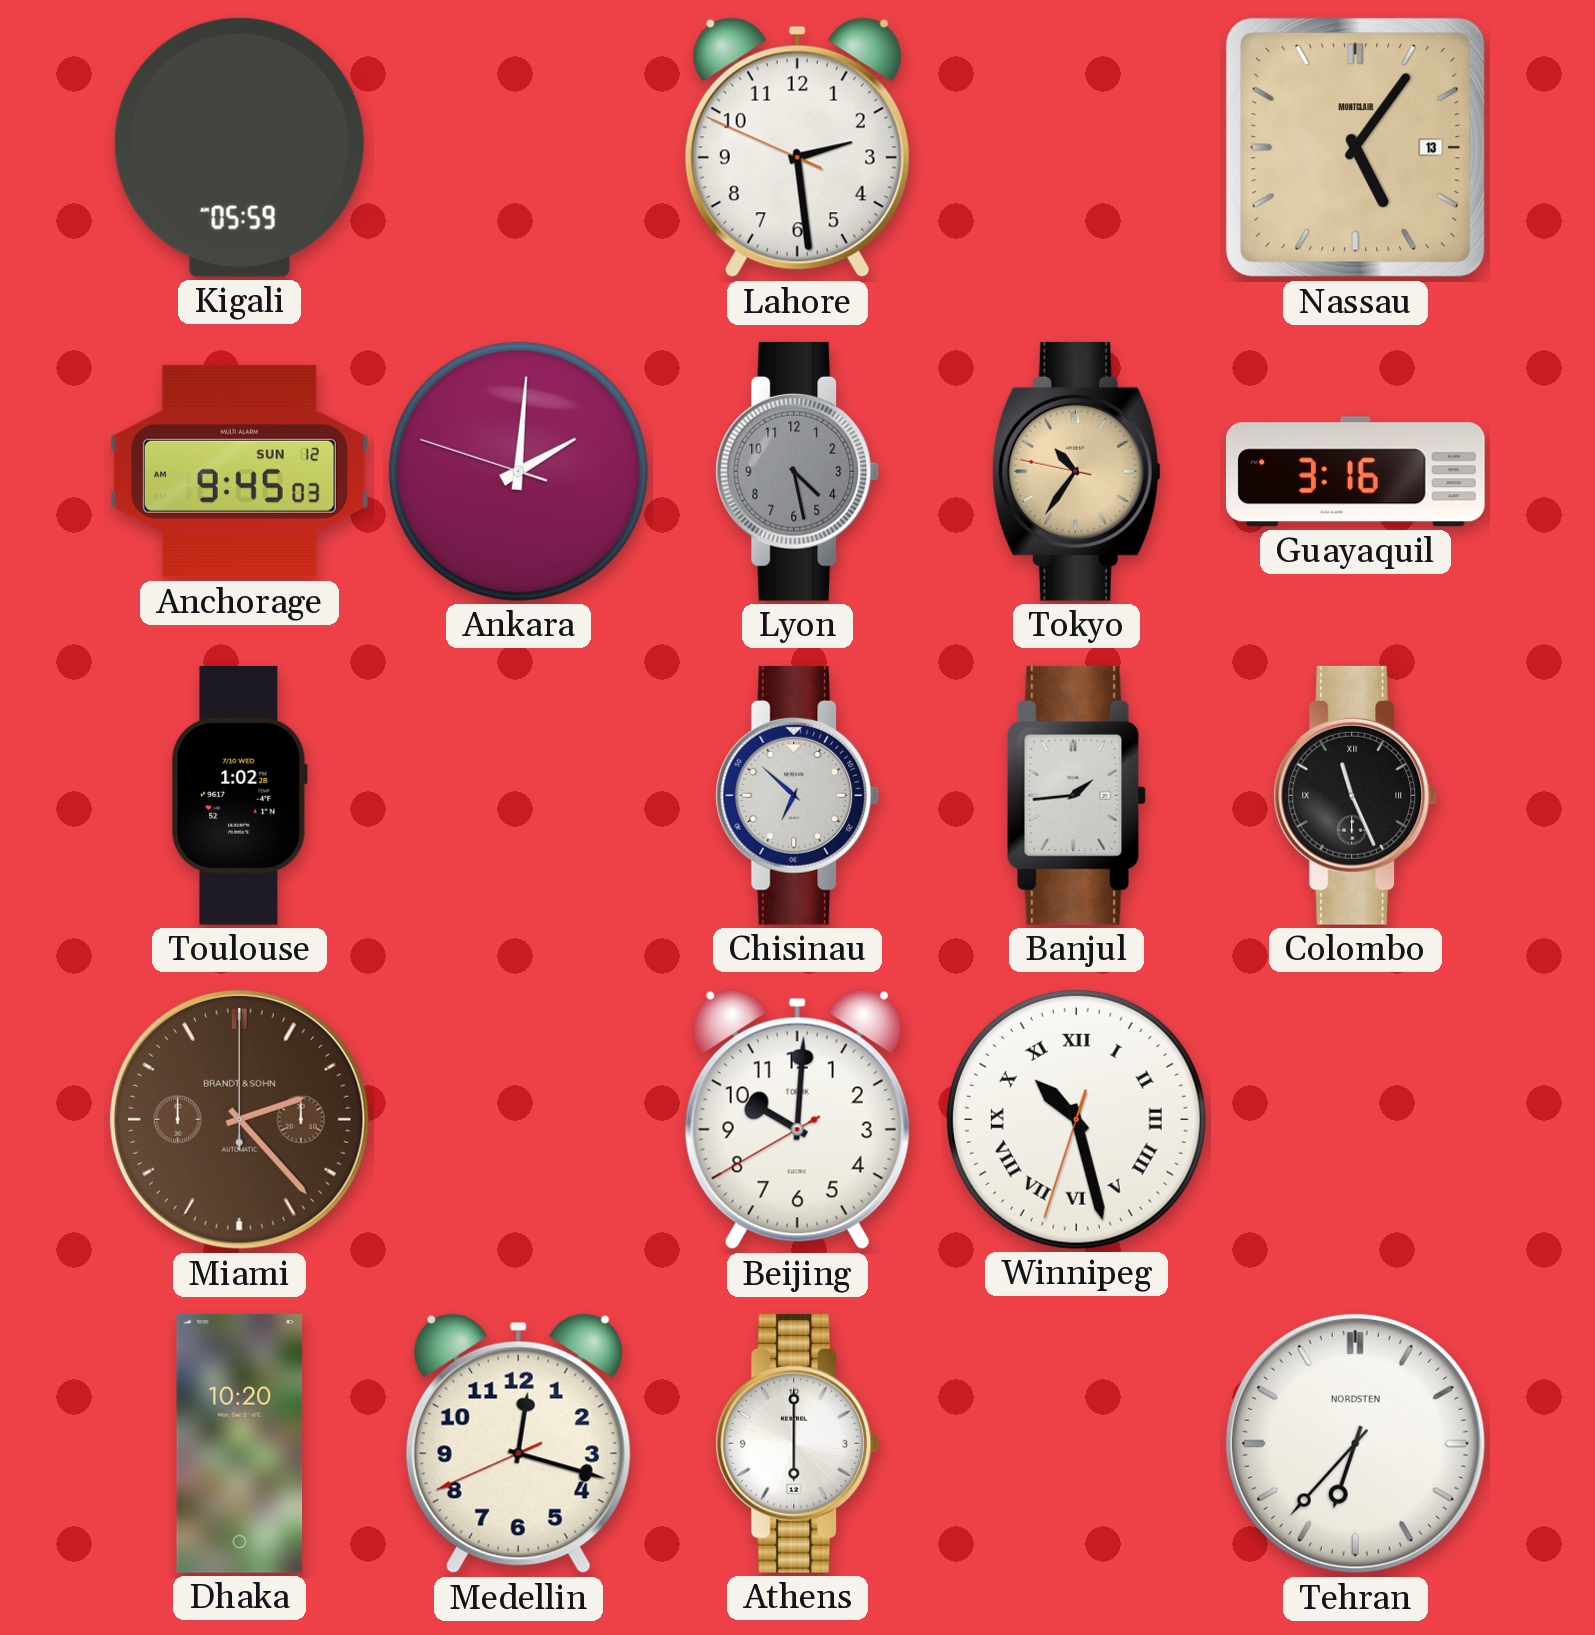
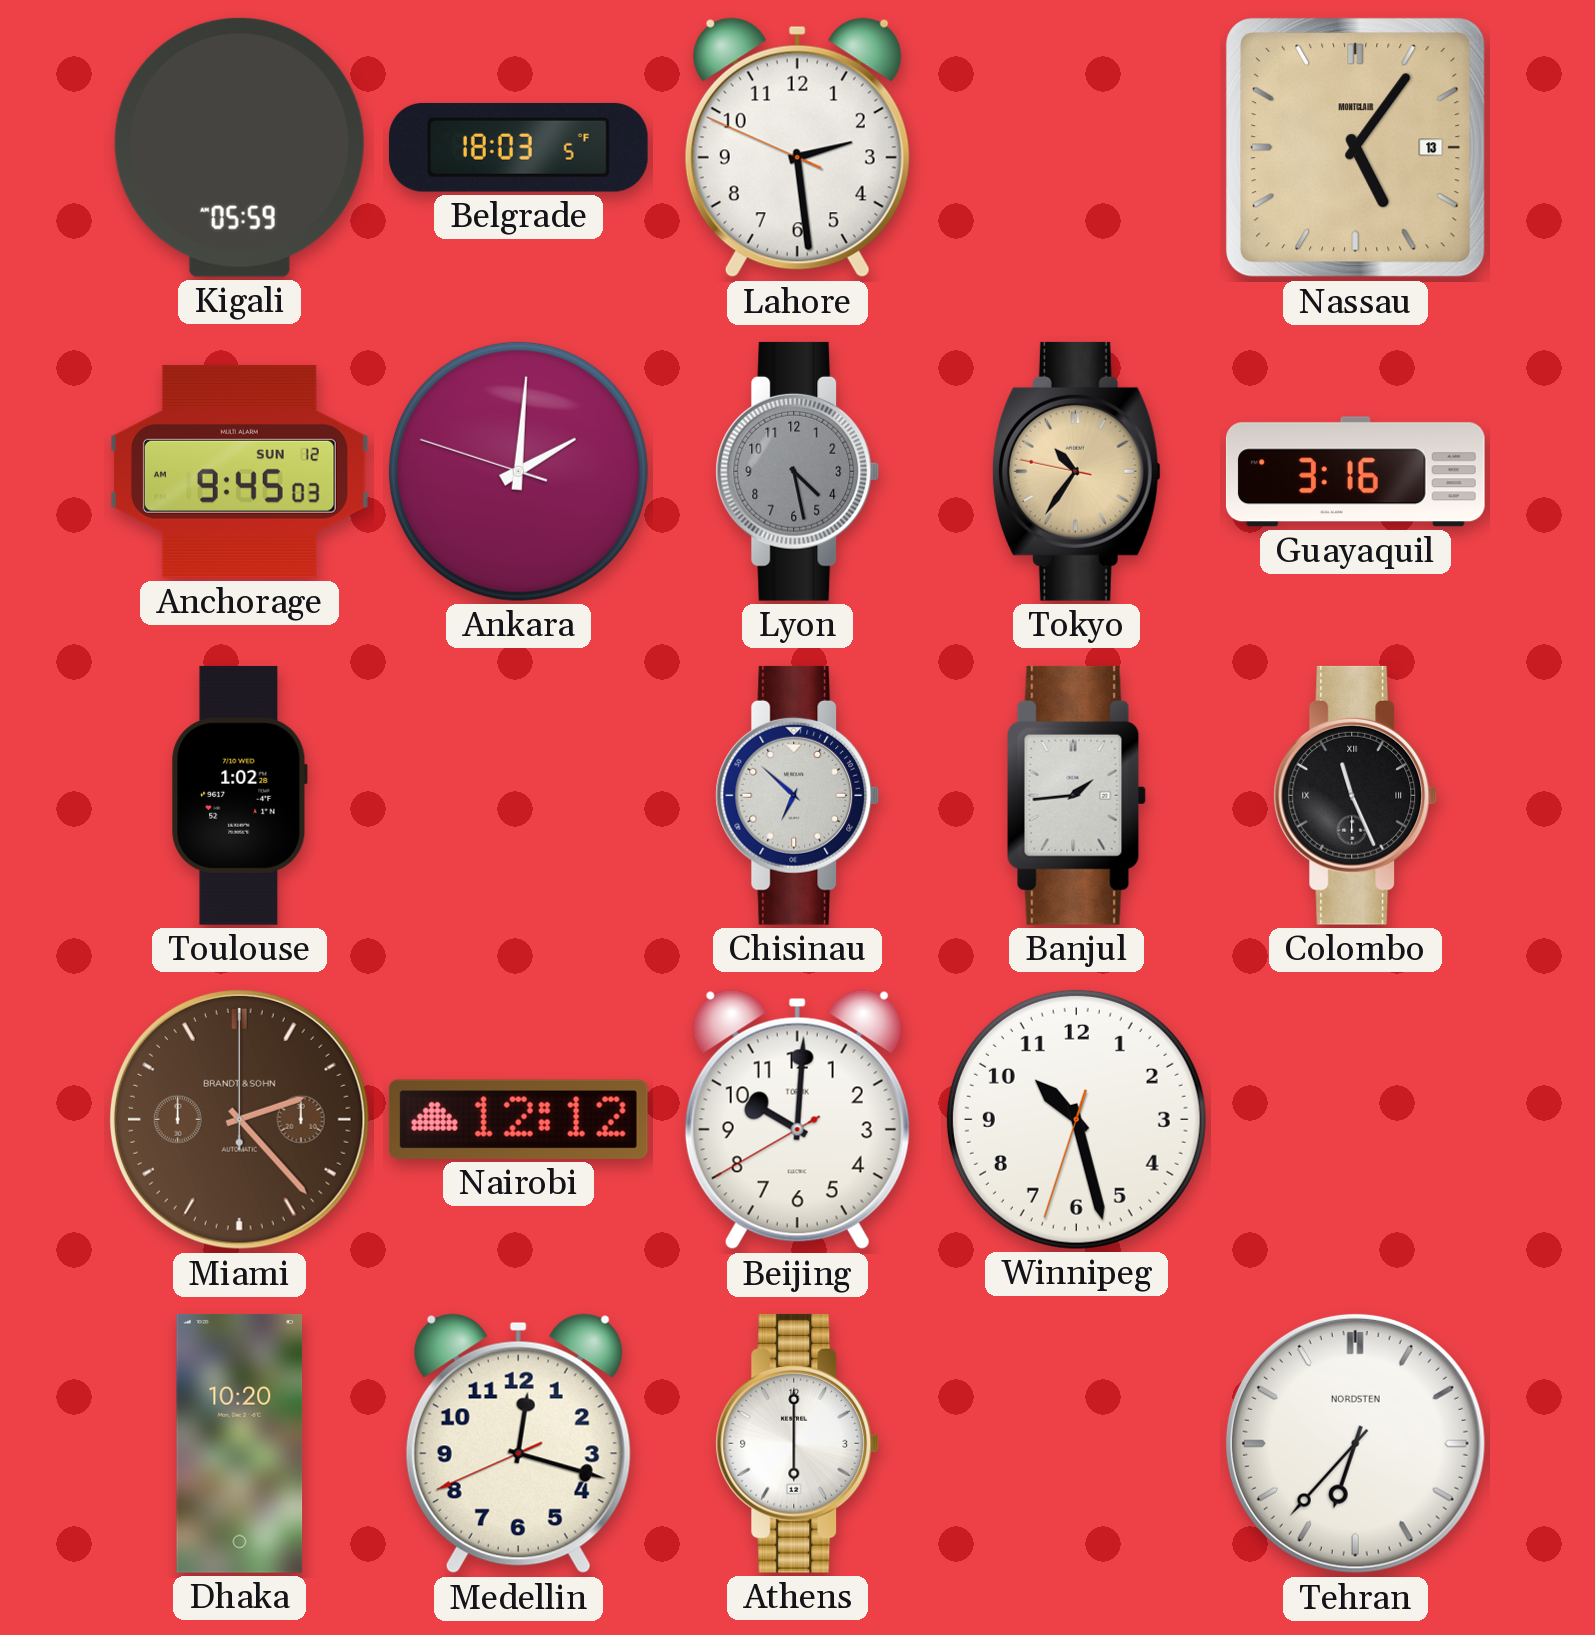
Belgrade: none -> 18:03
Nairobi: none -> 12:12
Winnipeg numerals: Roman -> Arabic
